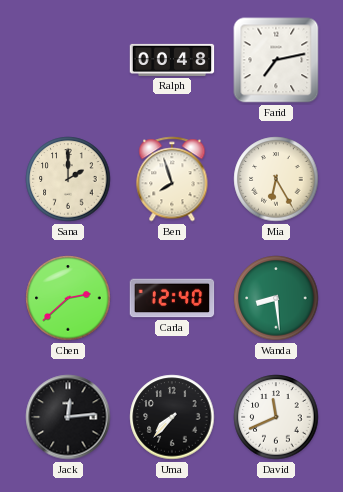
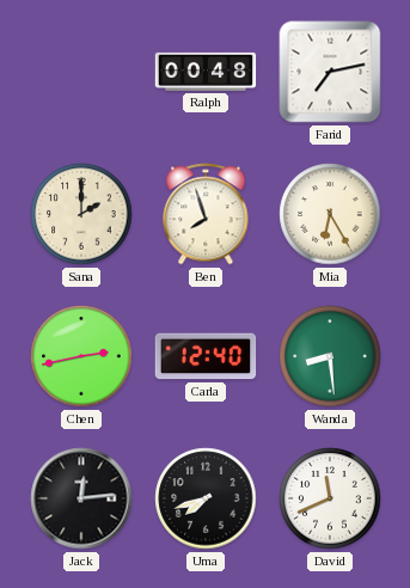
Chen: 2:38 -> 2:43
Uma: 7:37 -> 7:42
